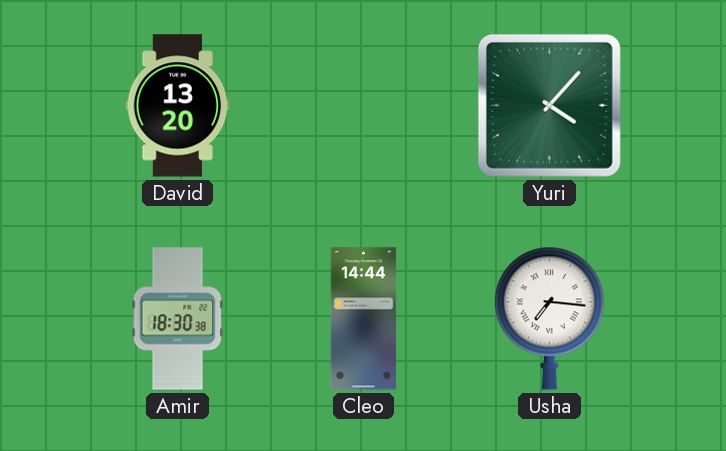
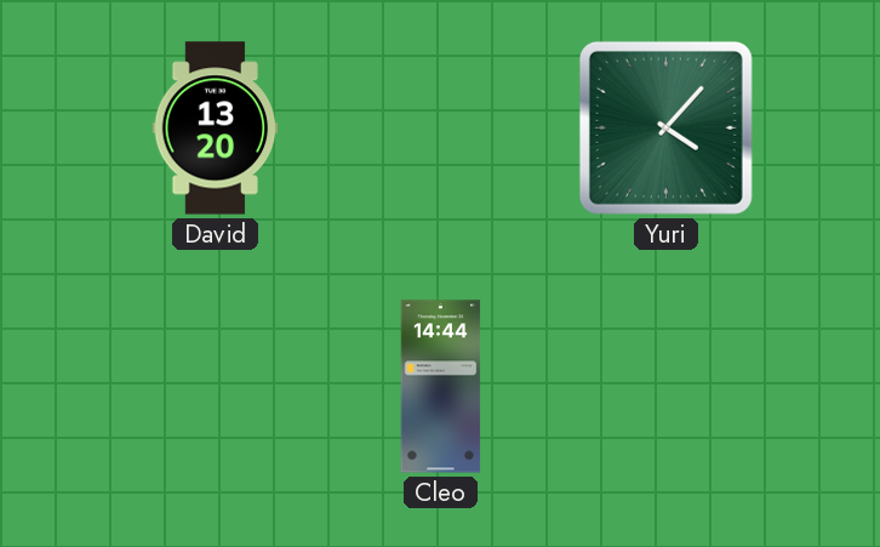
Amir: 18:30 -> none
Usha: 7:16 -> none
